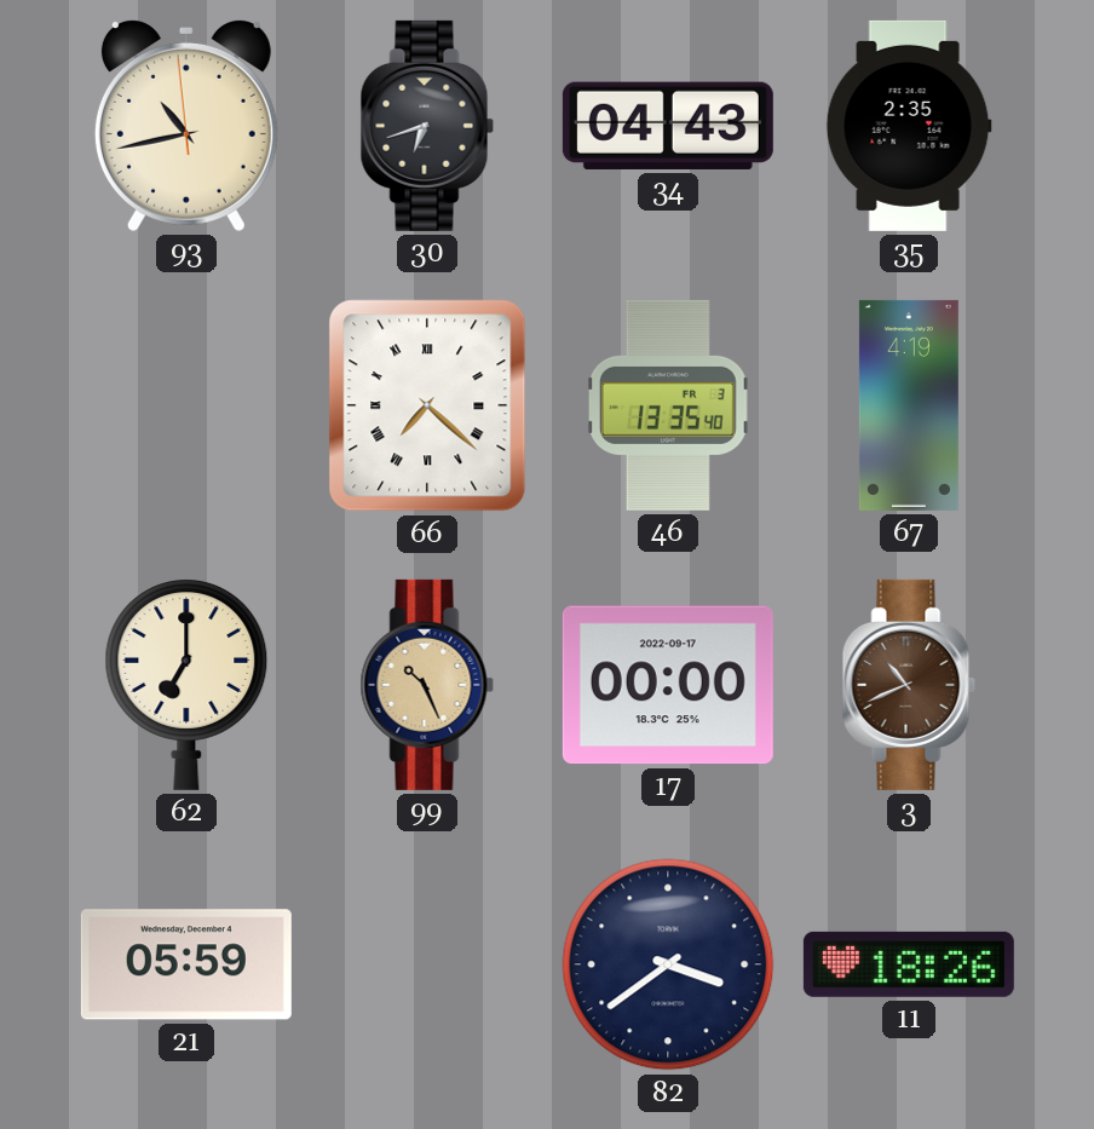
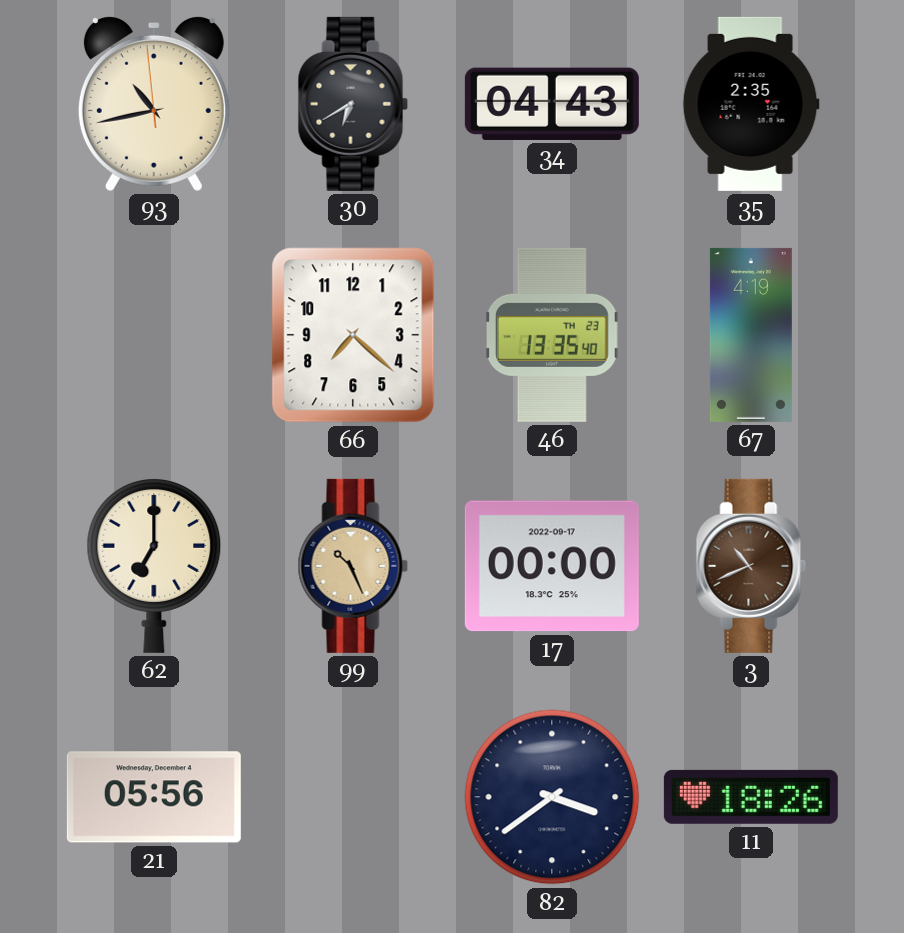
30: 6:42 -> 6:40
66 numerals: Roman -> Arabic
46 date: FR 3 -> TH 23
21: 05:59 -> 05:56
